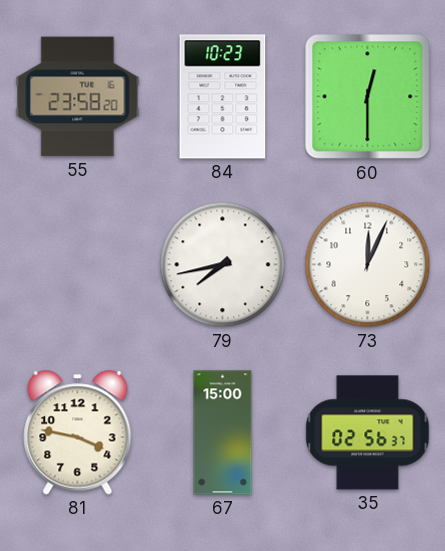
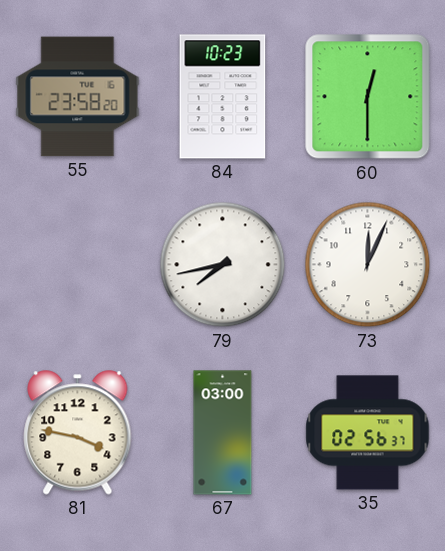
67: 15:00 -> 03:00
